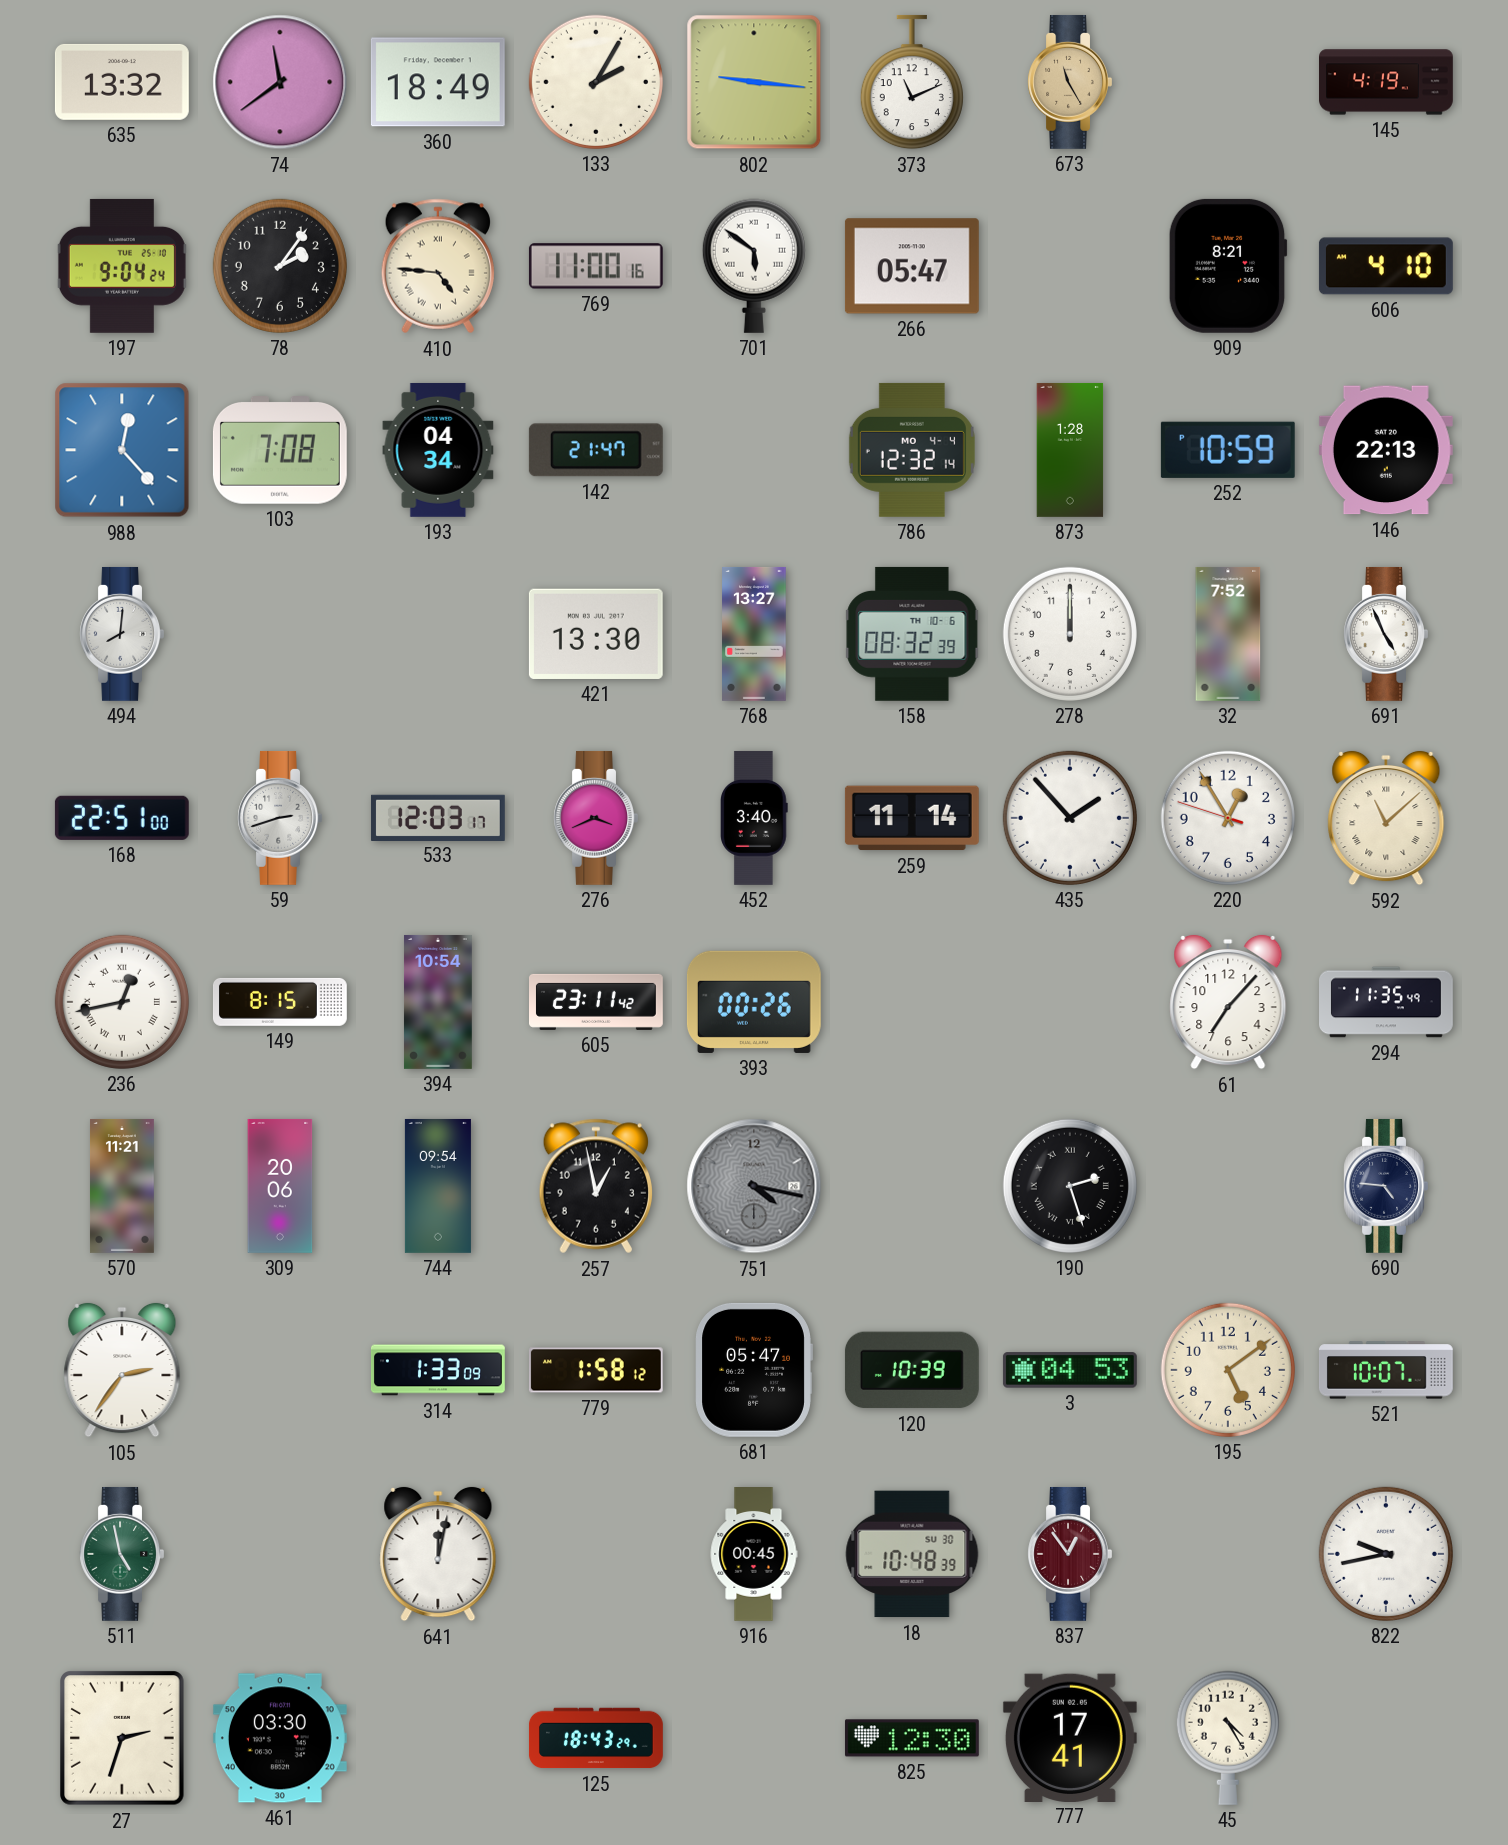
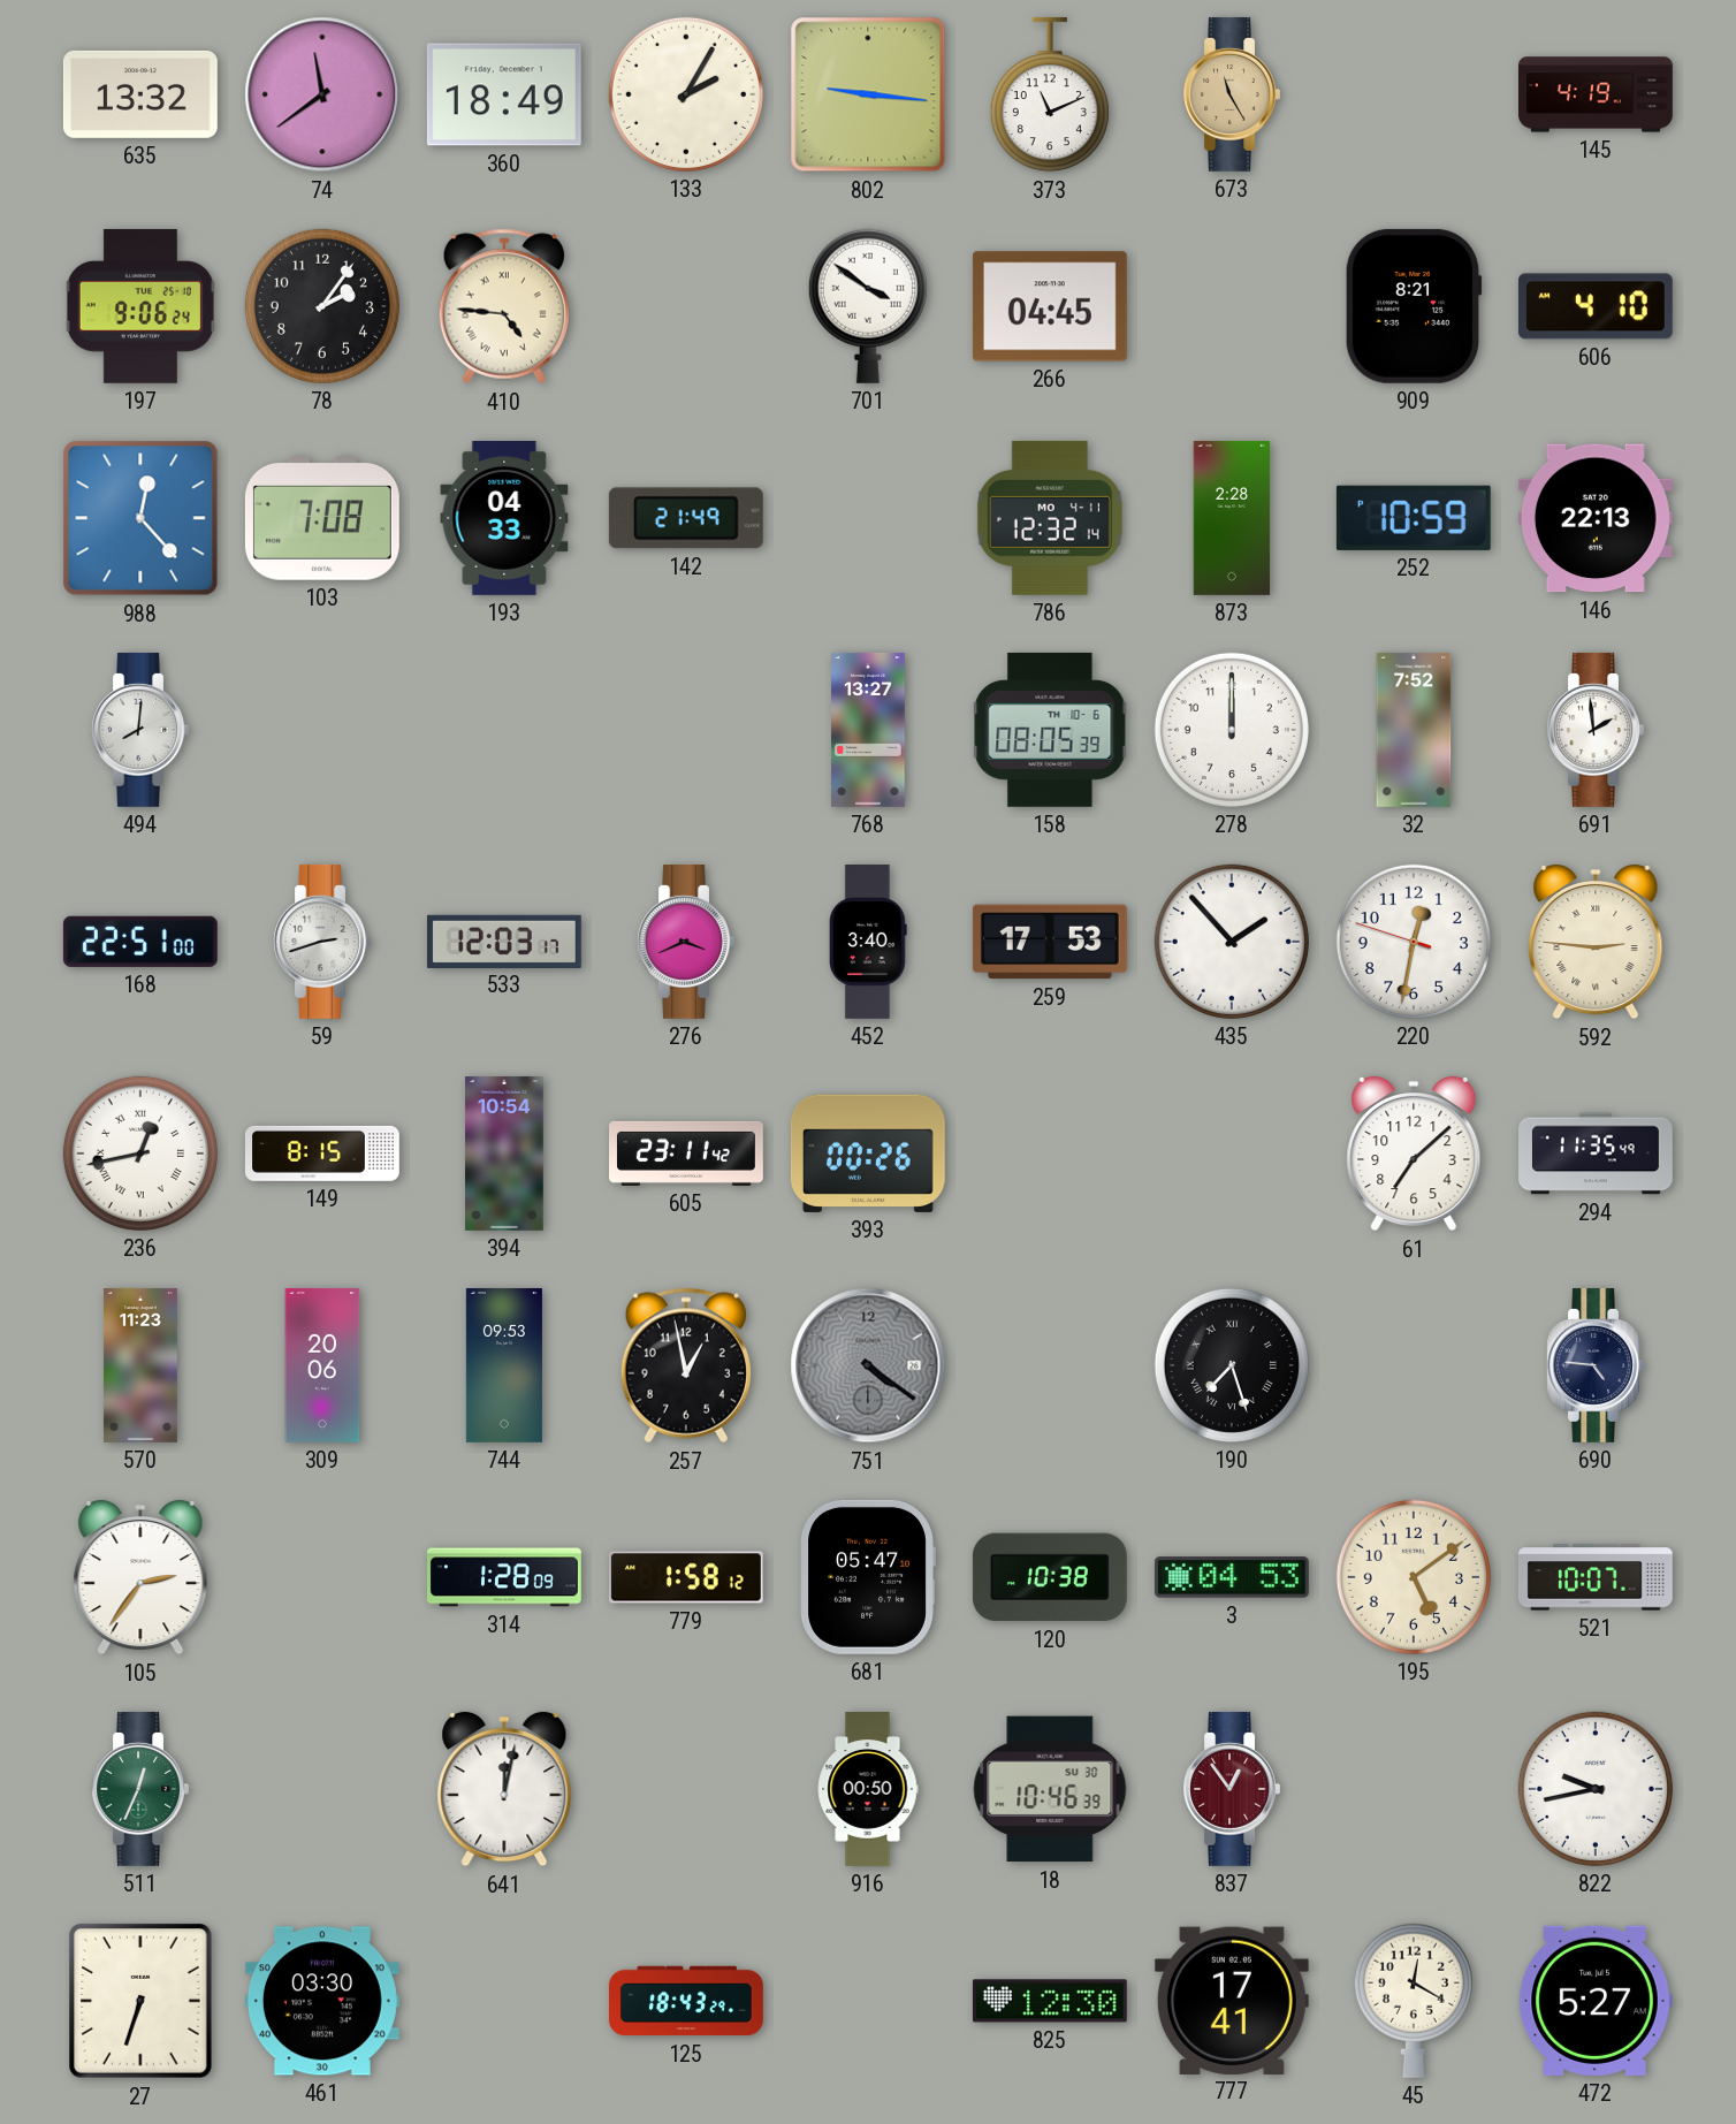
197: 9:04 -> 9:06
769: 11:00 -> none
701: 5:51 -> 3:51
266: 05:47 -> 04:45
193: 04:34 -> 04:33
142: 21:47 -> 21:49
786 date: MO 4-4 -> MO 4-11
873: 1:28 -> 2:28
421: 13:30 -> none
158: 08:32 -> 08:05
691: 4:56 -> 1:59
259: 11:14 -> 17:53
220: 12:54 -> 12:31
592: 11:08 -> 2:46
61: 7:07 -> 7:08
570: 11:21 -> 11:23
744: 09:54 -> 09:53
751: 4:17 -> 4:21
190: 2:27 -> 7:27
314: 1:33 -> 1:28
120: 10:39 -> 10:38
511: 4:58 -> 12:34
916: 00:45 -> 00:50
18: 10:48 -> 10:46
27: 2:33 -> 6:33
45: 4:25 -> 12:20
472: none -> 5:27
